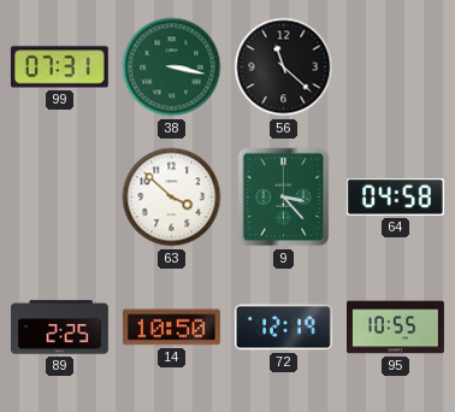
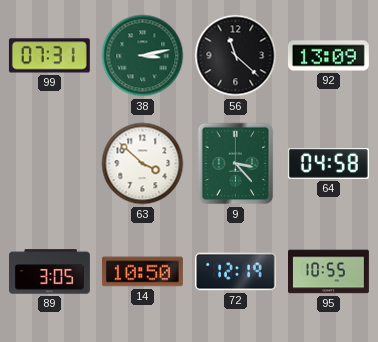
38: 3:17 -> 3:13
92: none -> 13:09
89: 2:25 -> 3:05
